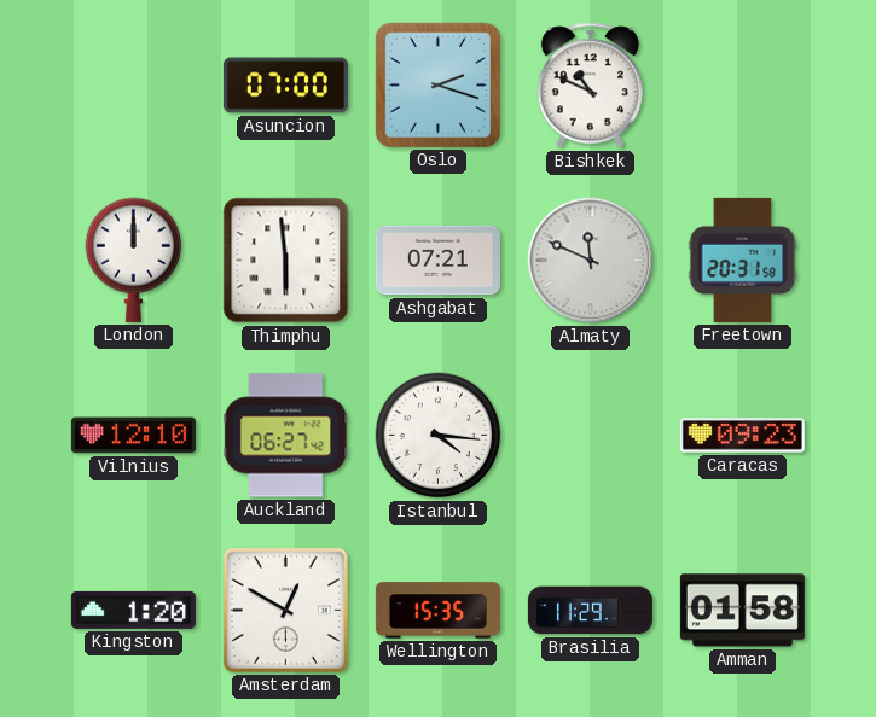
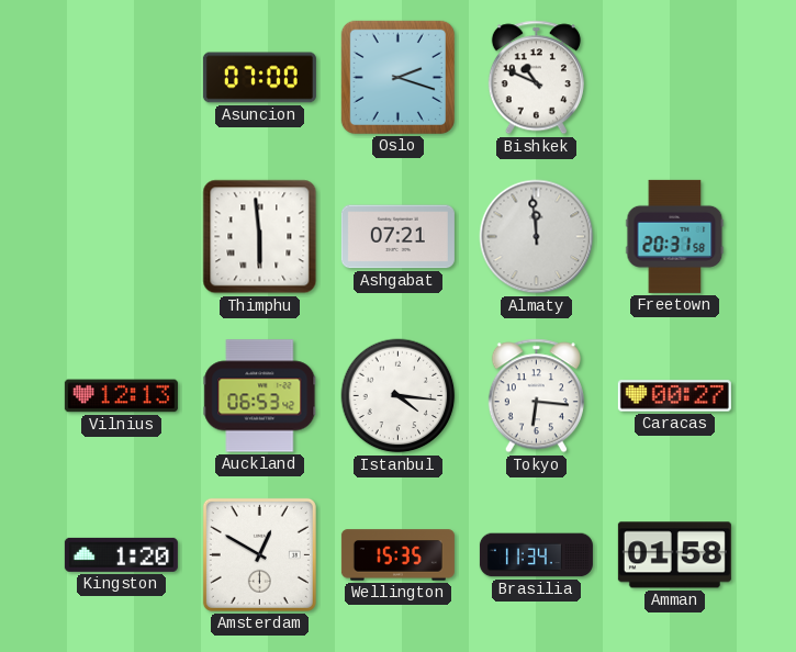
London: 12:00 -> none
Almaty: 11:49 -> 11:59
Vilnius: 12:10 -> 12:13
Auckland: 06:27 -> 06:53
Tokyo: none -> 6:16
Caracas: 09:23 -> 00:27
Brasilia: 11:29 -> 11:34
